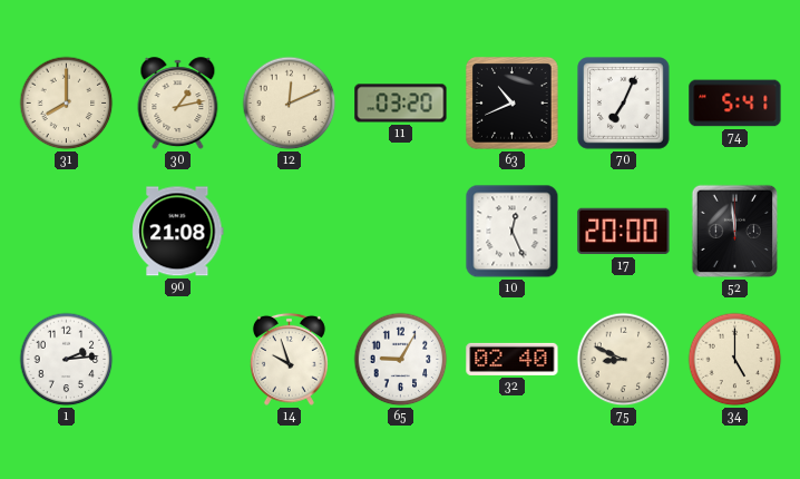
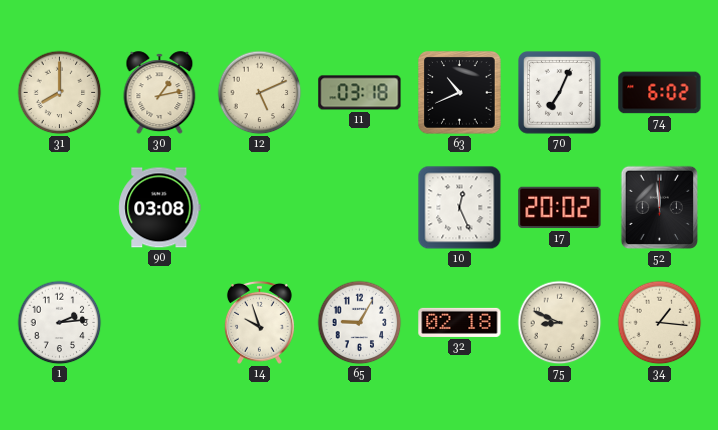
12: 12:11 -> 5:11
11: 03:20 -> 03:18
74: 5:41 -> 6:02
90: 21:08 -> 03:08
17: 20:00 -> 20:02
32: 02:40 -> 02:18
34: 5:00 -> 1:16
